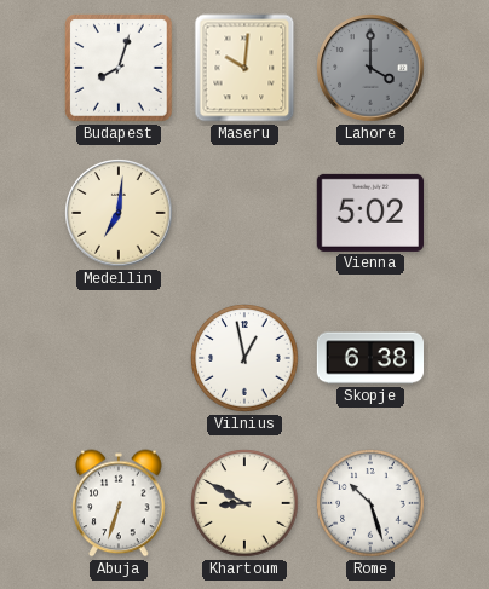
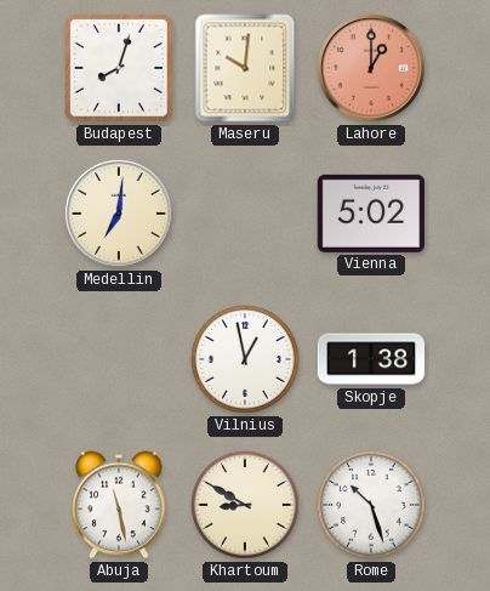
Lahore: 4:00 -> 1:00
Lahore dial: grey -> salmon
Skopje: 6:38 -> 1:38
Abuja: 6:33 -> 11:28
